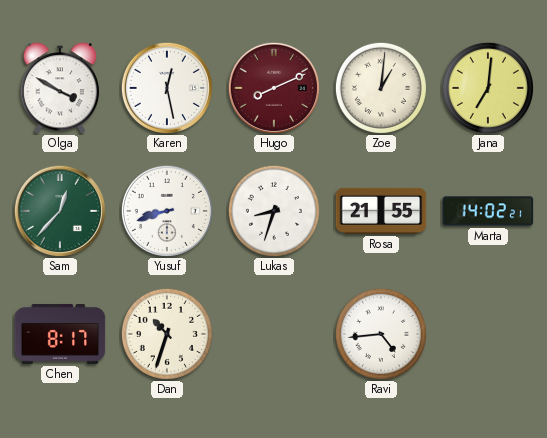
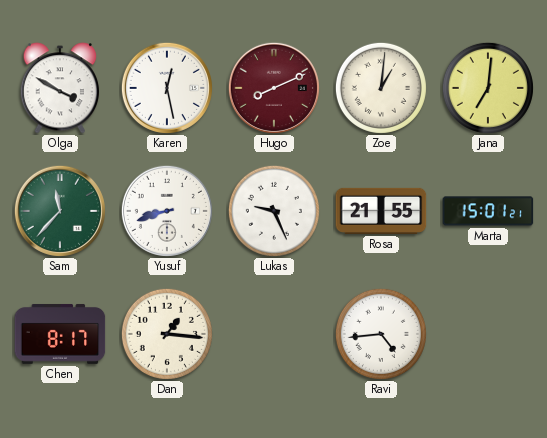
Sam: 12:37 -> 11:37
Lukas: 8:33 -> 9:26
Marta: 14:02 -> 15:01
Dan: 10:33 -> 1:16
